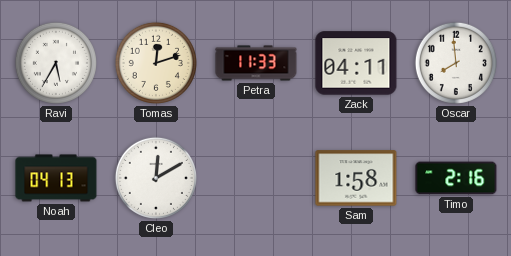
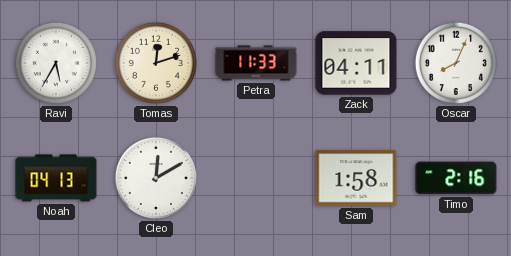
Oscar: 7:59 -> 8:04
